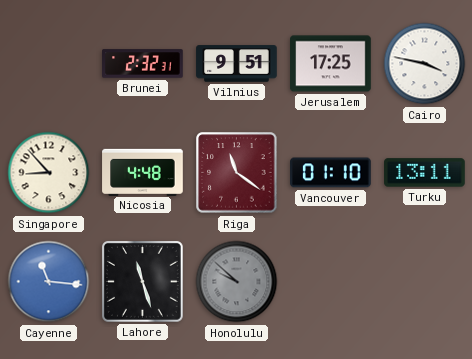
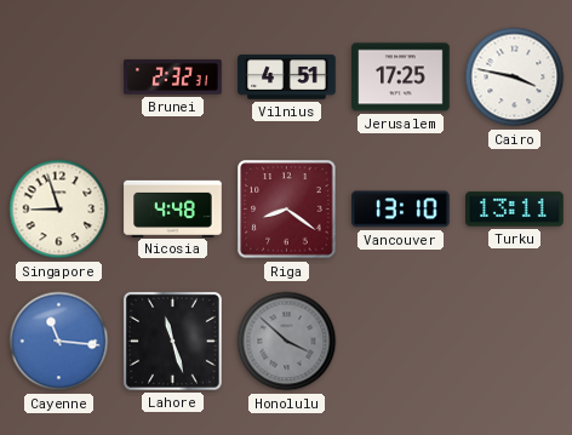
Vilnius: 9:51 -> 4:51
Singapore: 8:53 -> 8:57
Riga: 11:21 -> 8:21
Vancouver: 01:10 -> 13:10
Honolulu: 9:52 -> 3:52
